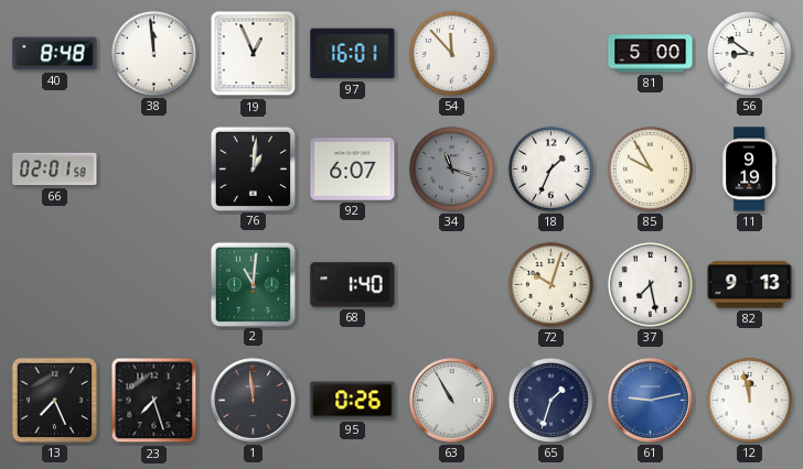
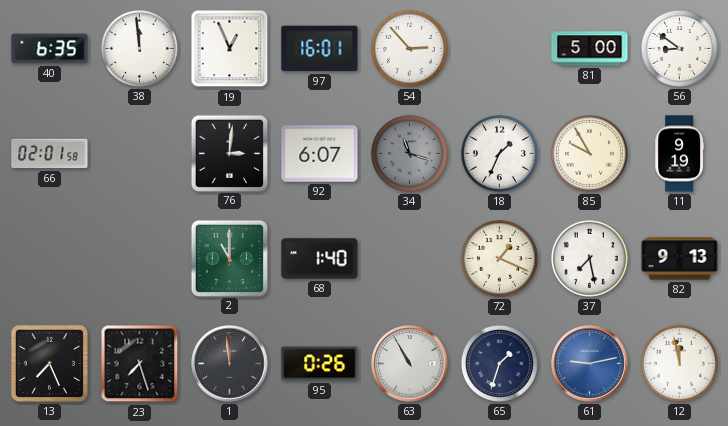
40: 8:48 -> 6:35
54: 11:53 -> 2:53
76: 1:01 -> 3:01
2: 11:01 -> 11:00
72: 10:03 -> 1:19
